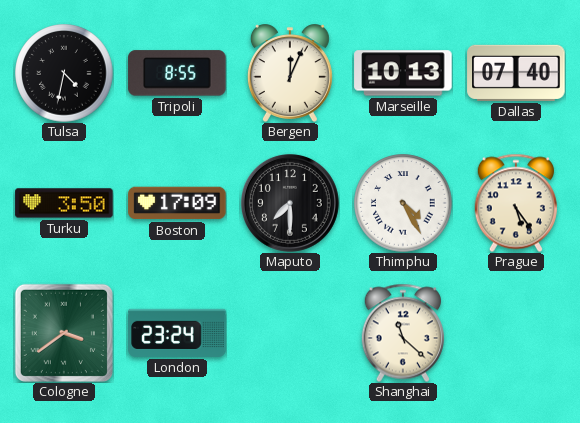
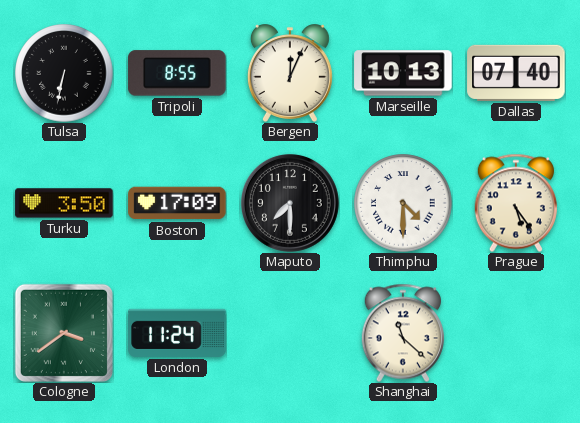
Tulsa: 4:32 -> 6:32
Thimphu: 4:25 -> 4:30
London: 23:24 -> 11:24
